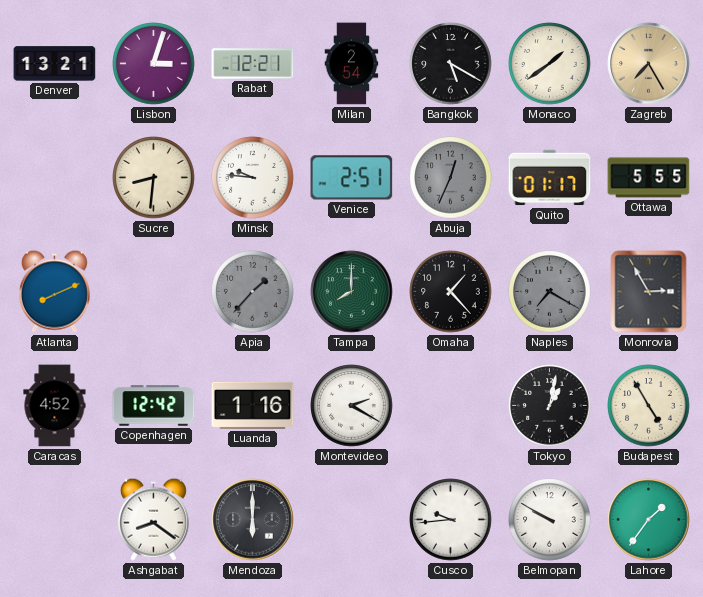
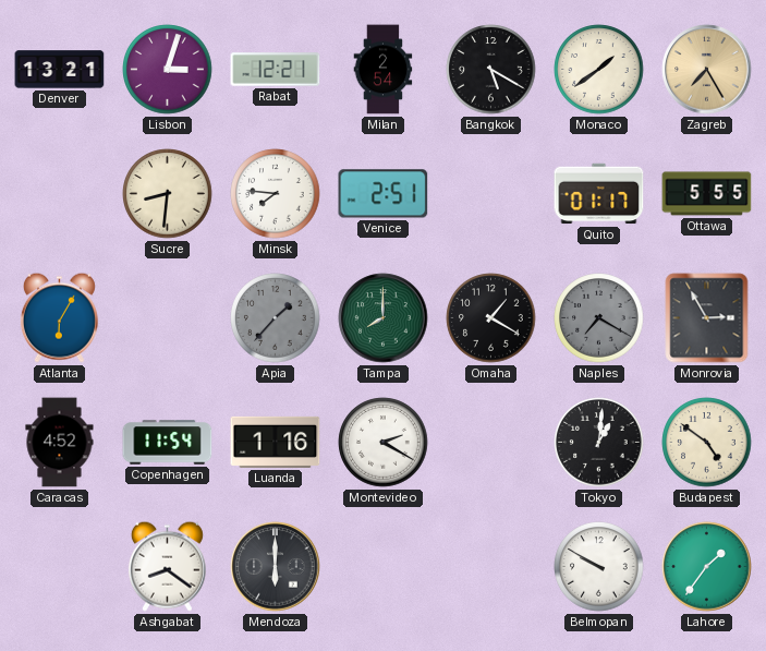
Minsk: 9:46 -> 7:46
Abuja: 12:34 -> none
Atlanta: 8:11 -> 6:05
Omaha: 1:23 -> 1:20
Copenhagen: 12:42 -> 11:54
Tokyo: 1:02 -> 1:01
Budapest: 4:55 -> 4:51
Cusco: 9:44 -> none
